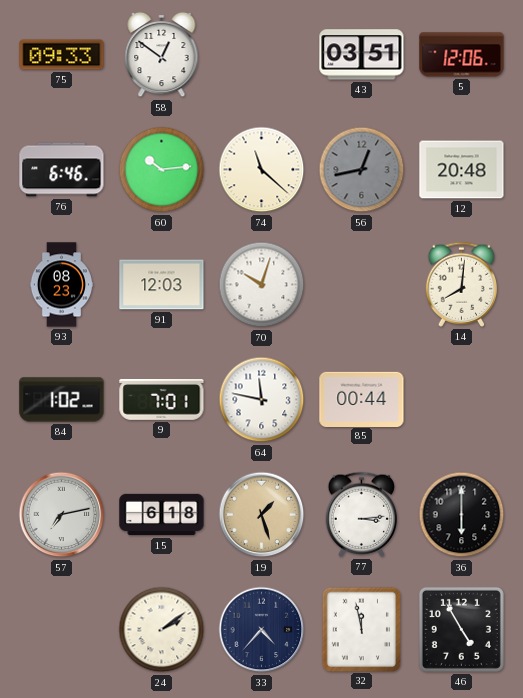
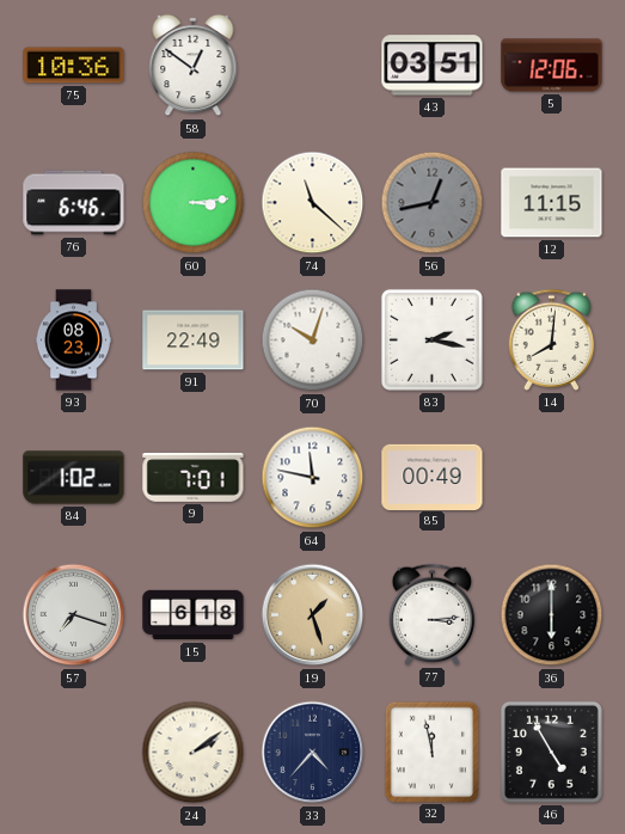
75: 09:33 -> 10:36
60: 10:14 -> 3:14
12: 20:48 -> 11:15
91: 12:03 -> 22:49
83: none -> 2:17
85: 00:44 -> 00:49
57: 7:13 -> 7:18
